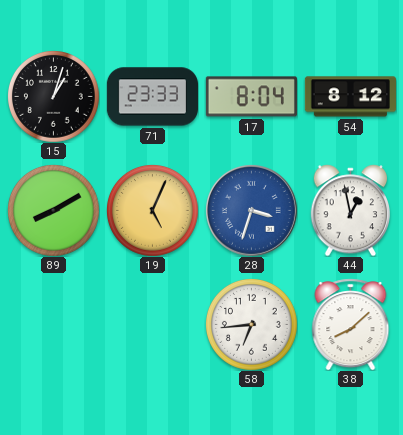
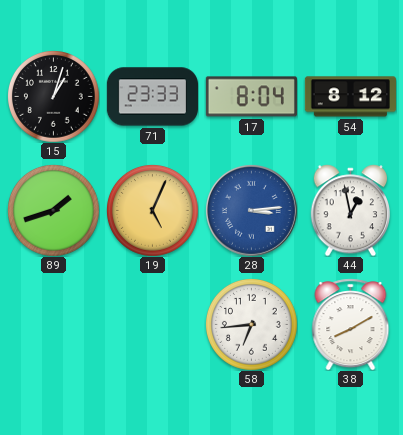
89: 8:10 -> 1:42
28: 3:33 -> 3:14
38: 8:08 -> 8:10
